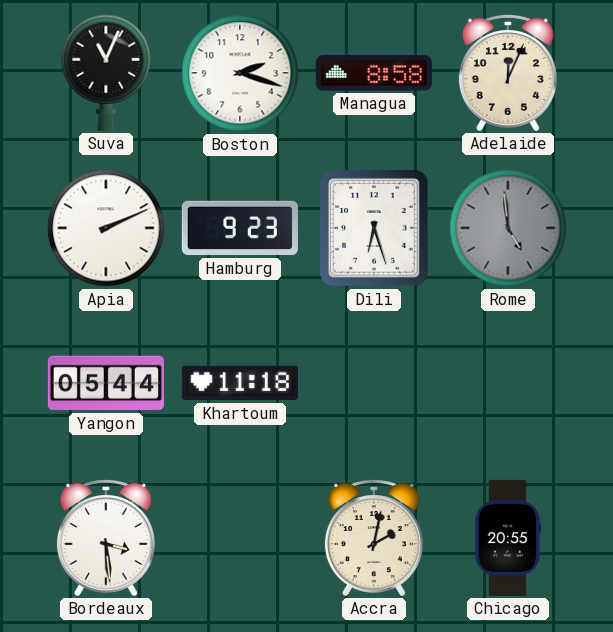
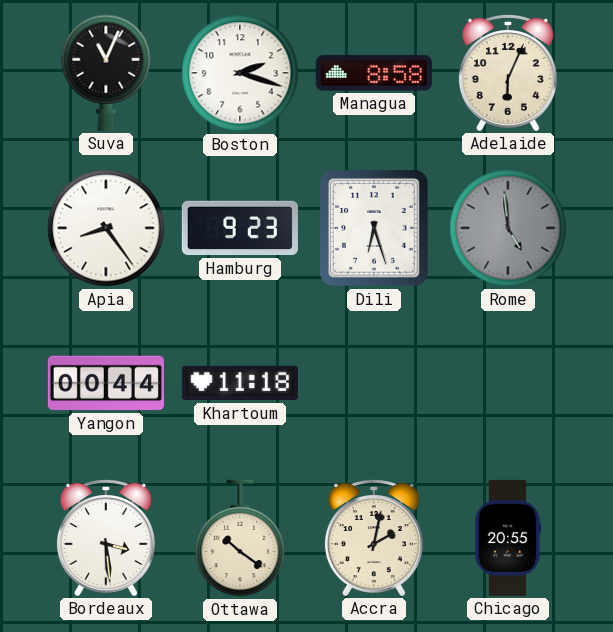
Adelaide: 12:04 -> 6:04
Apia: 2:11 -> 8:24
Yangon: 05:44 -> 00:44
Ottawa: none -> 10:21
